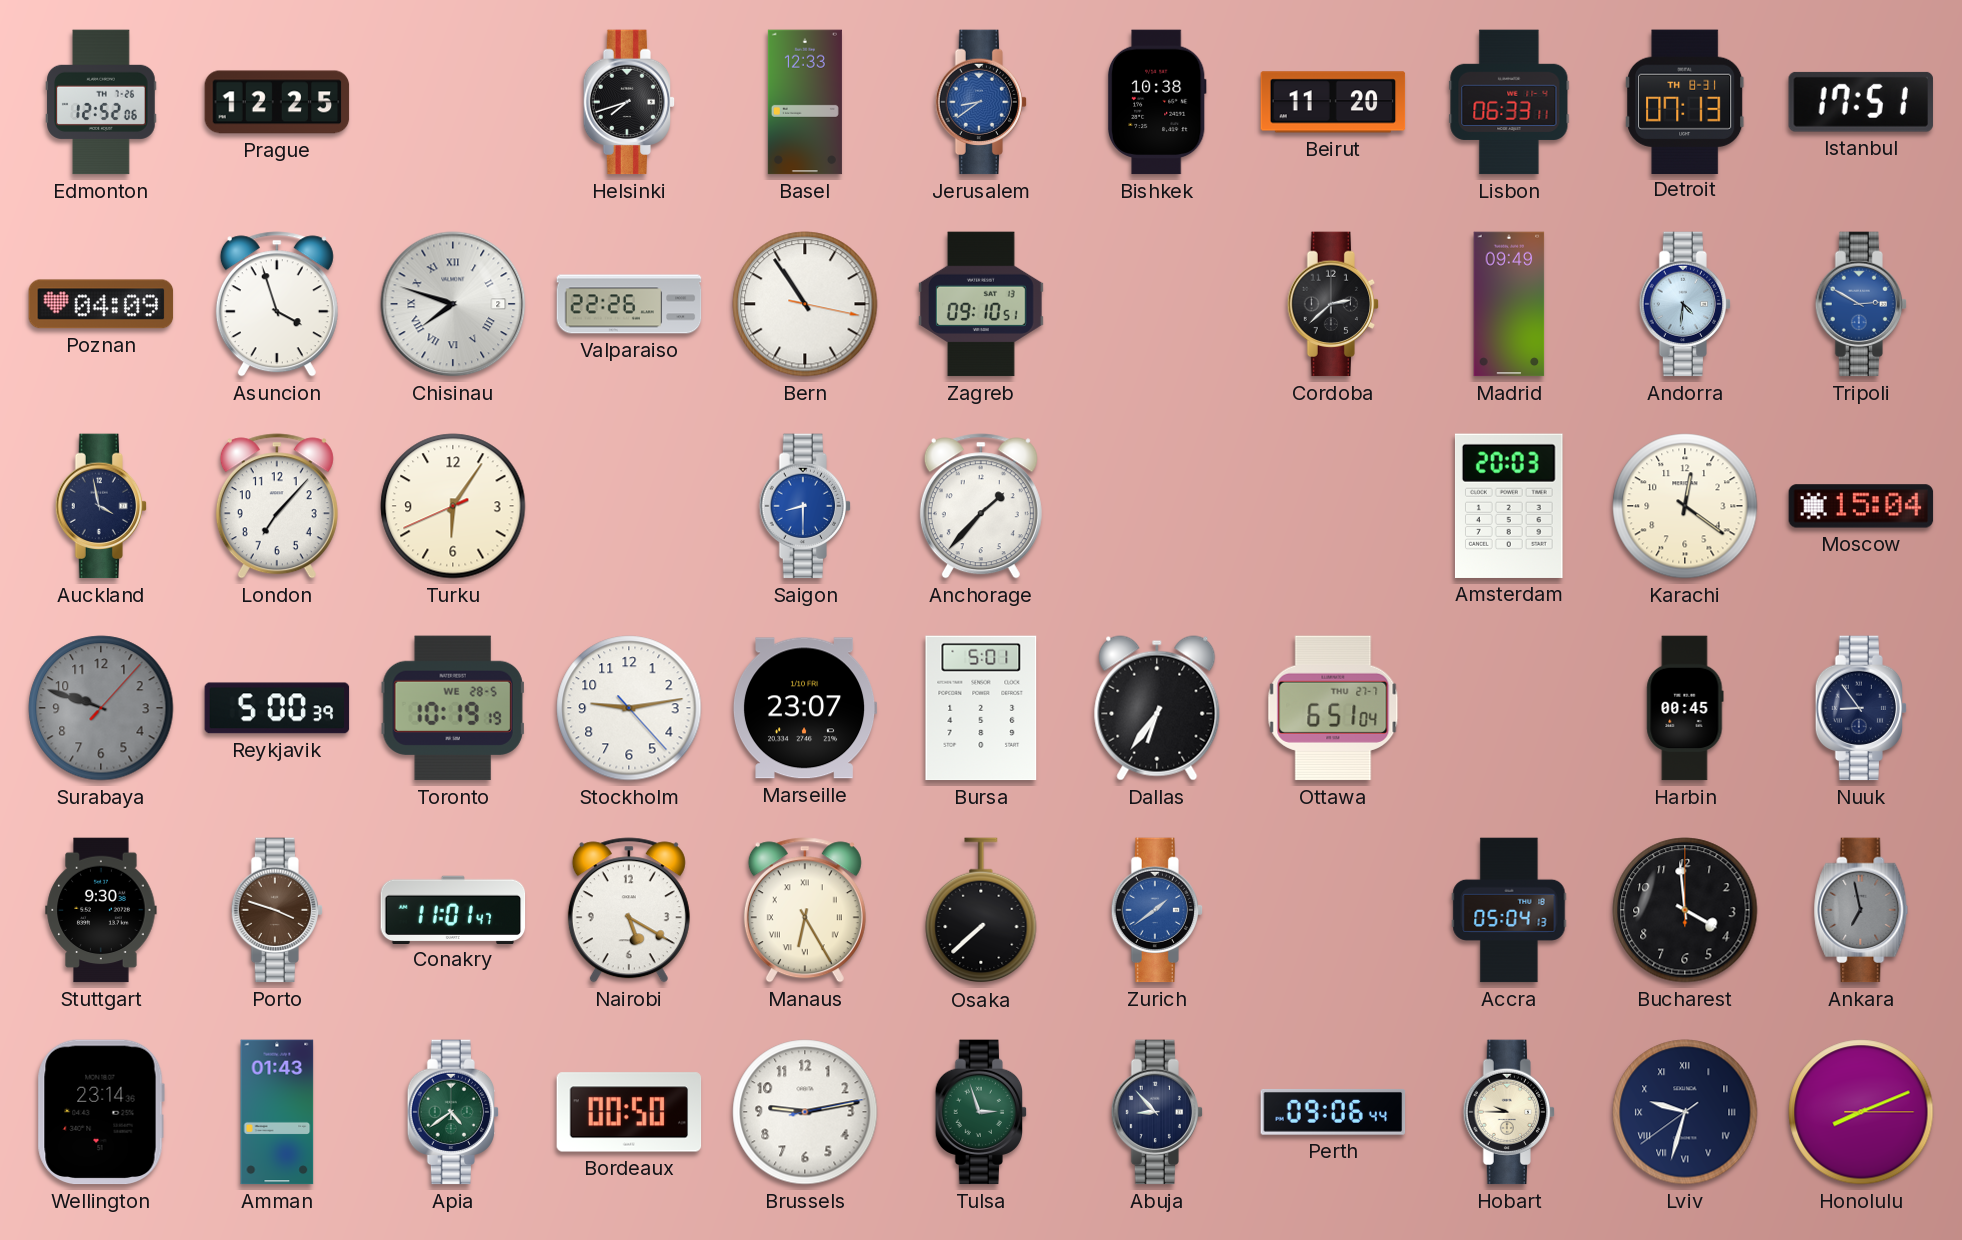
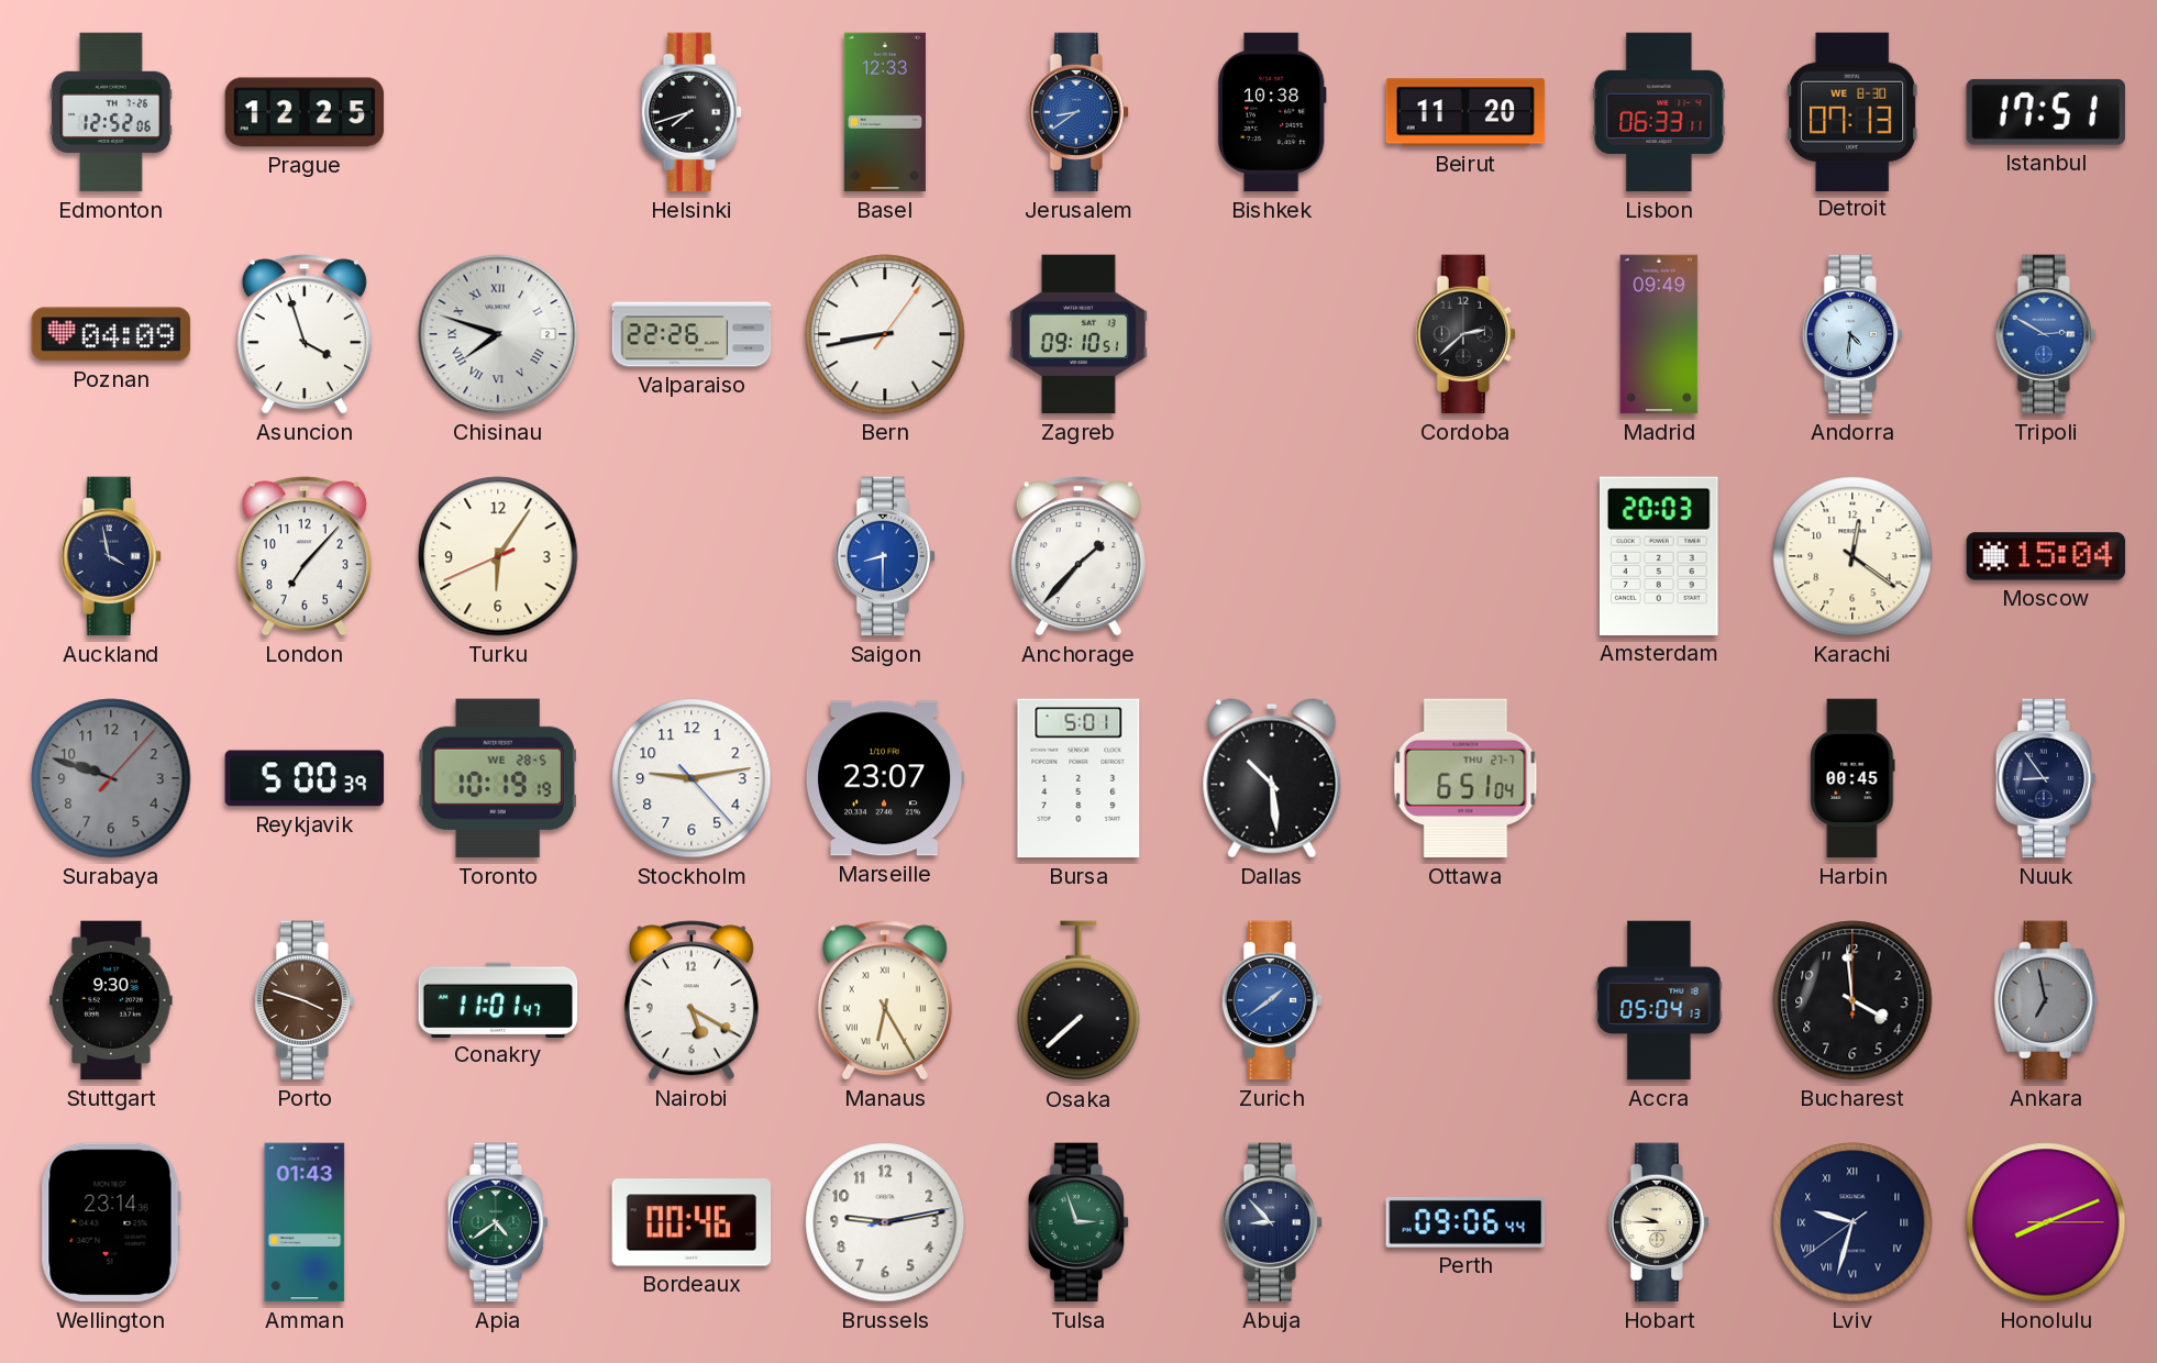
Detroit date: TH 8-31 -> WE 8-30
Bern: 10:54 -> 8:43
Dallas: 6:36 -> 10:29
Bordeaux: 00:50 -> 00:46
